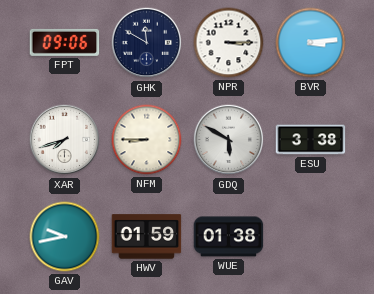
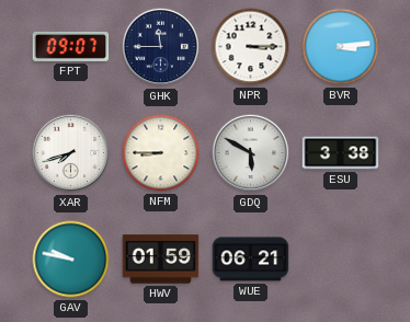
FPT: 09:06 -> 09:07
GHK: 11:50 -> 11:45
GAV: 9:43 -> 9:47
WUE: 01:38 -> 06:21
